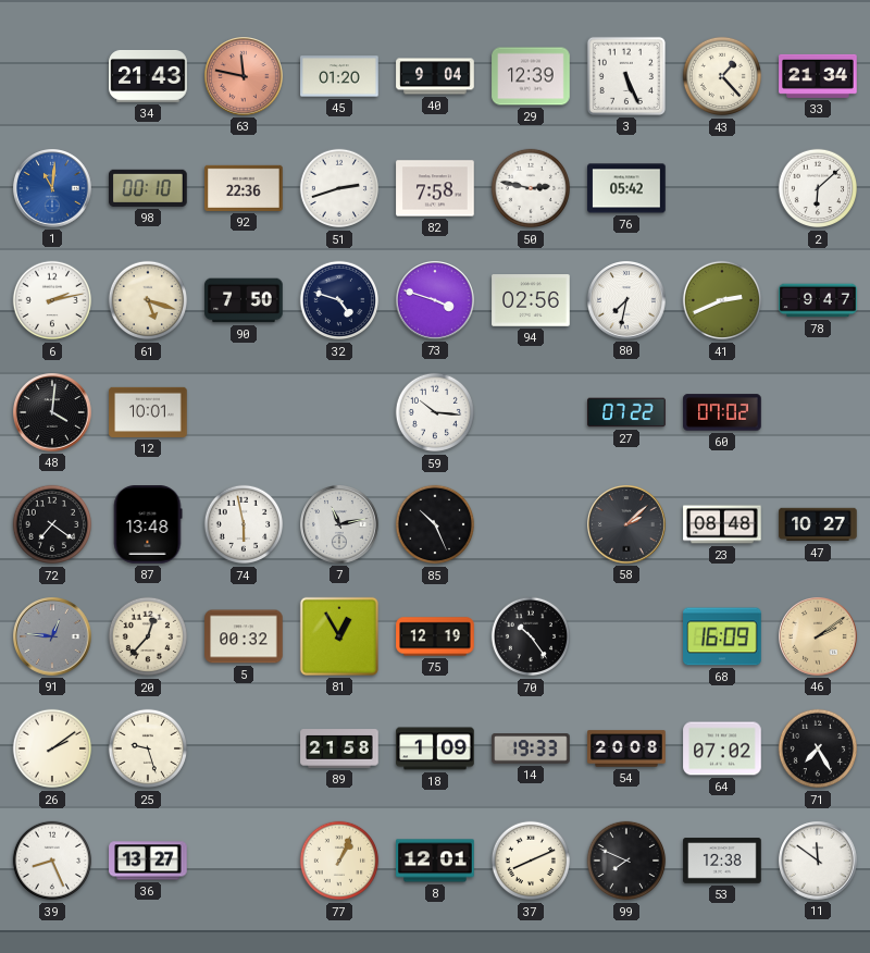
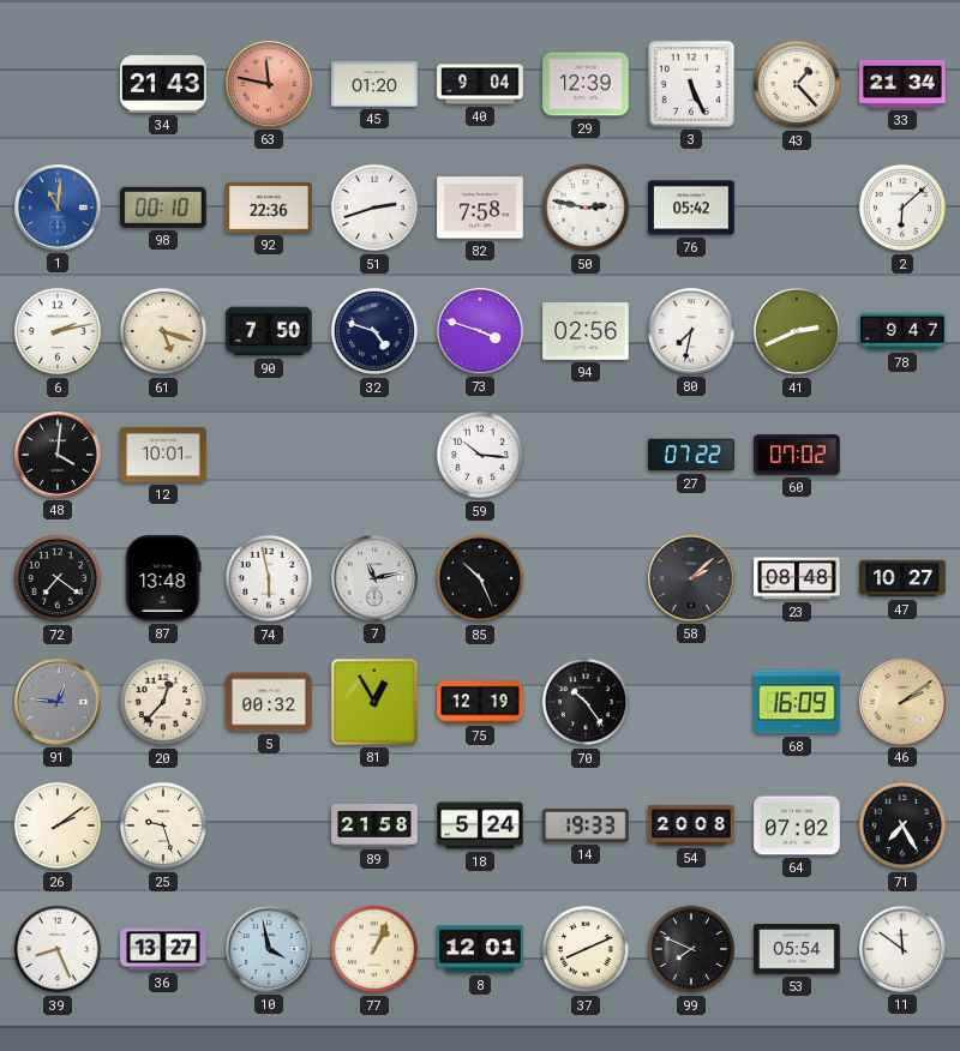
18: 1:09 -> 5:24
10: none -> 3:58
53: 12:38 -> 05:54
